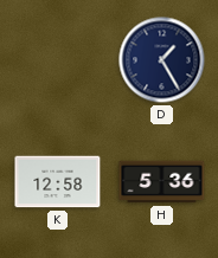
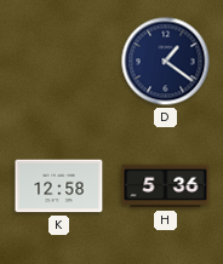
D: 1:25 -> 1:21
